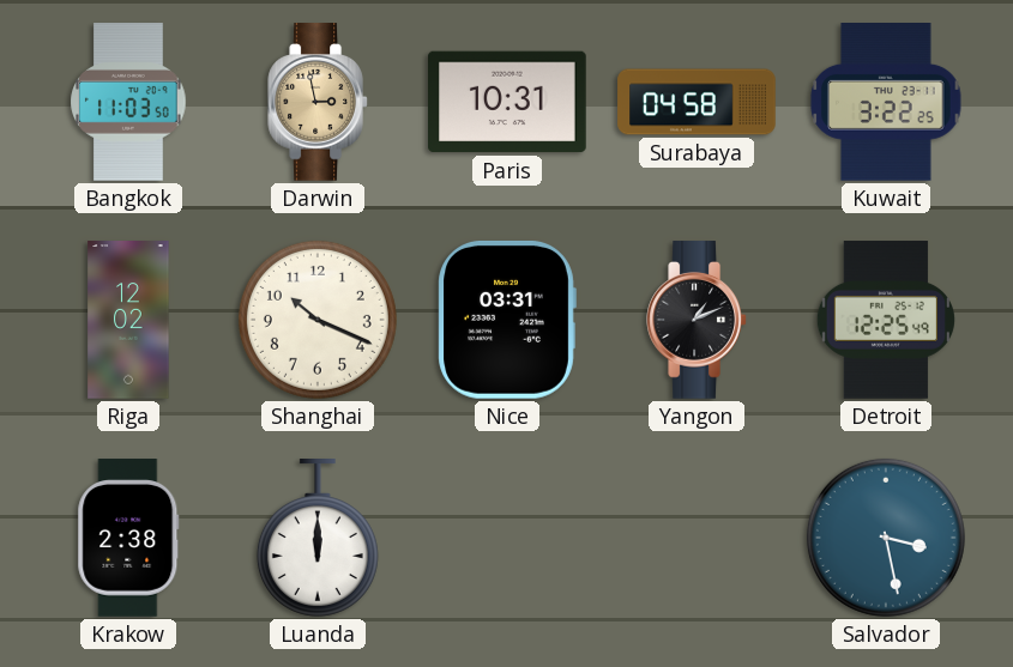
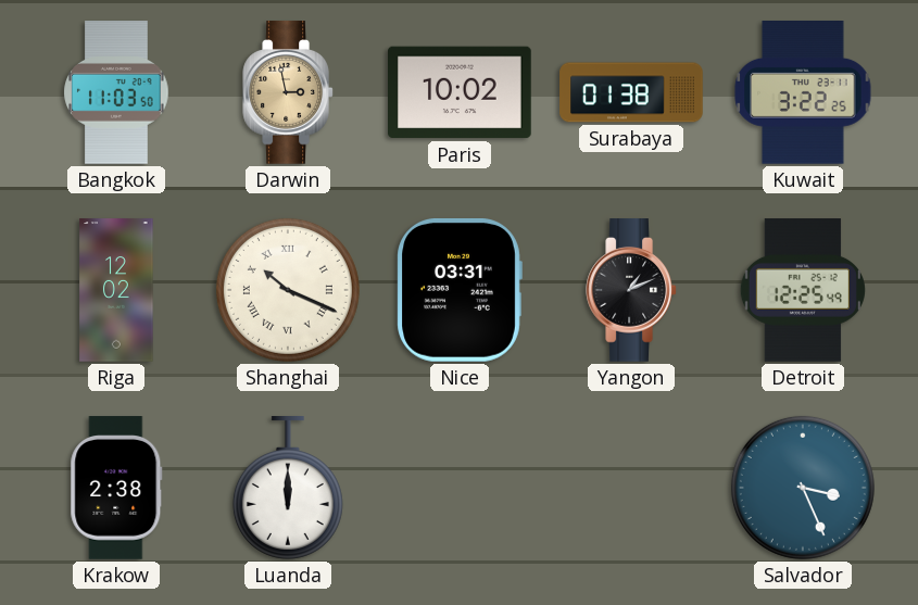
Paris: 10:31 -> 10:02
Surabaya: 04:58 -> 01:38
Shanghai numerals: Arabic -> Roman
Salvador: 3:28 -> 3:26
